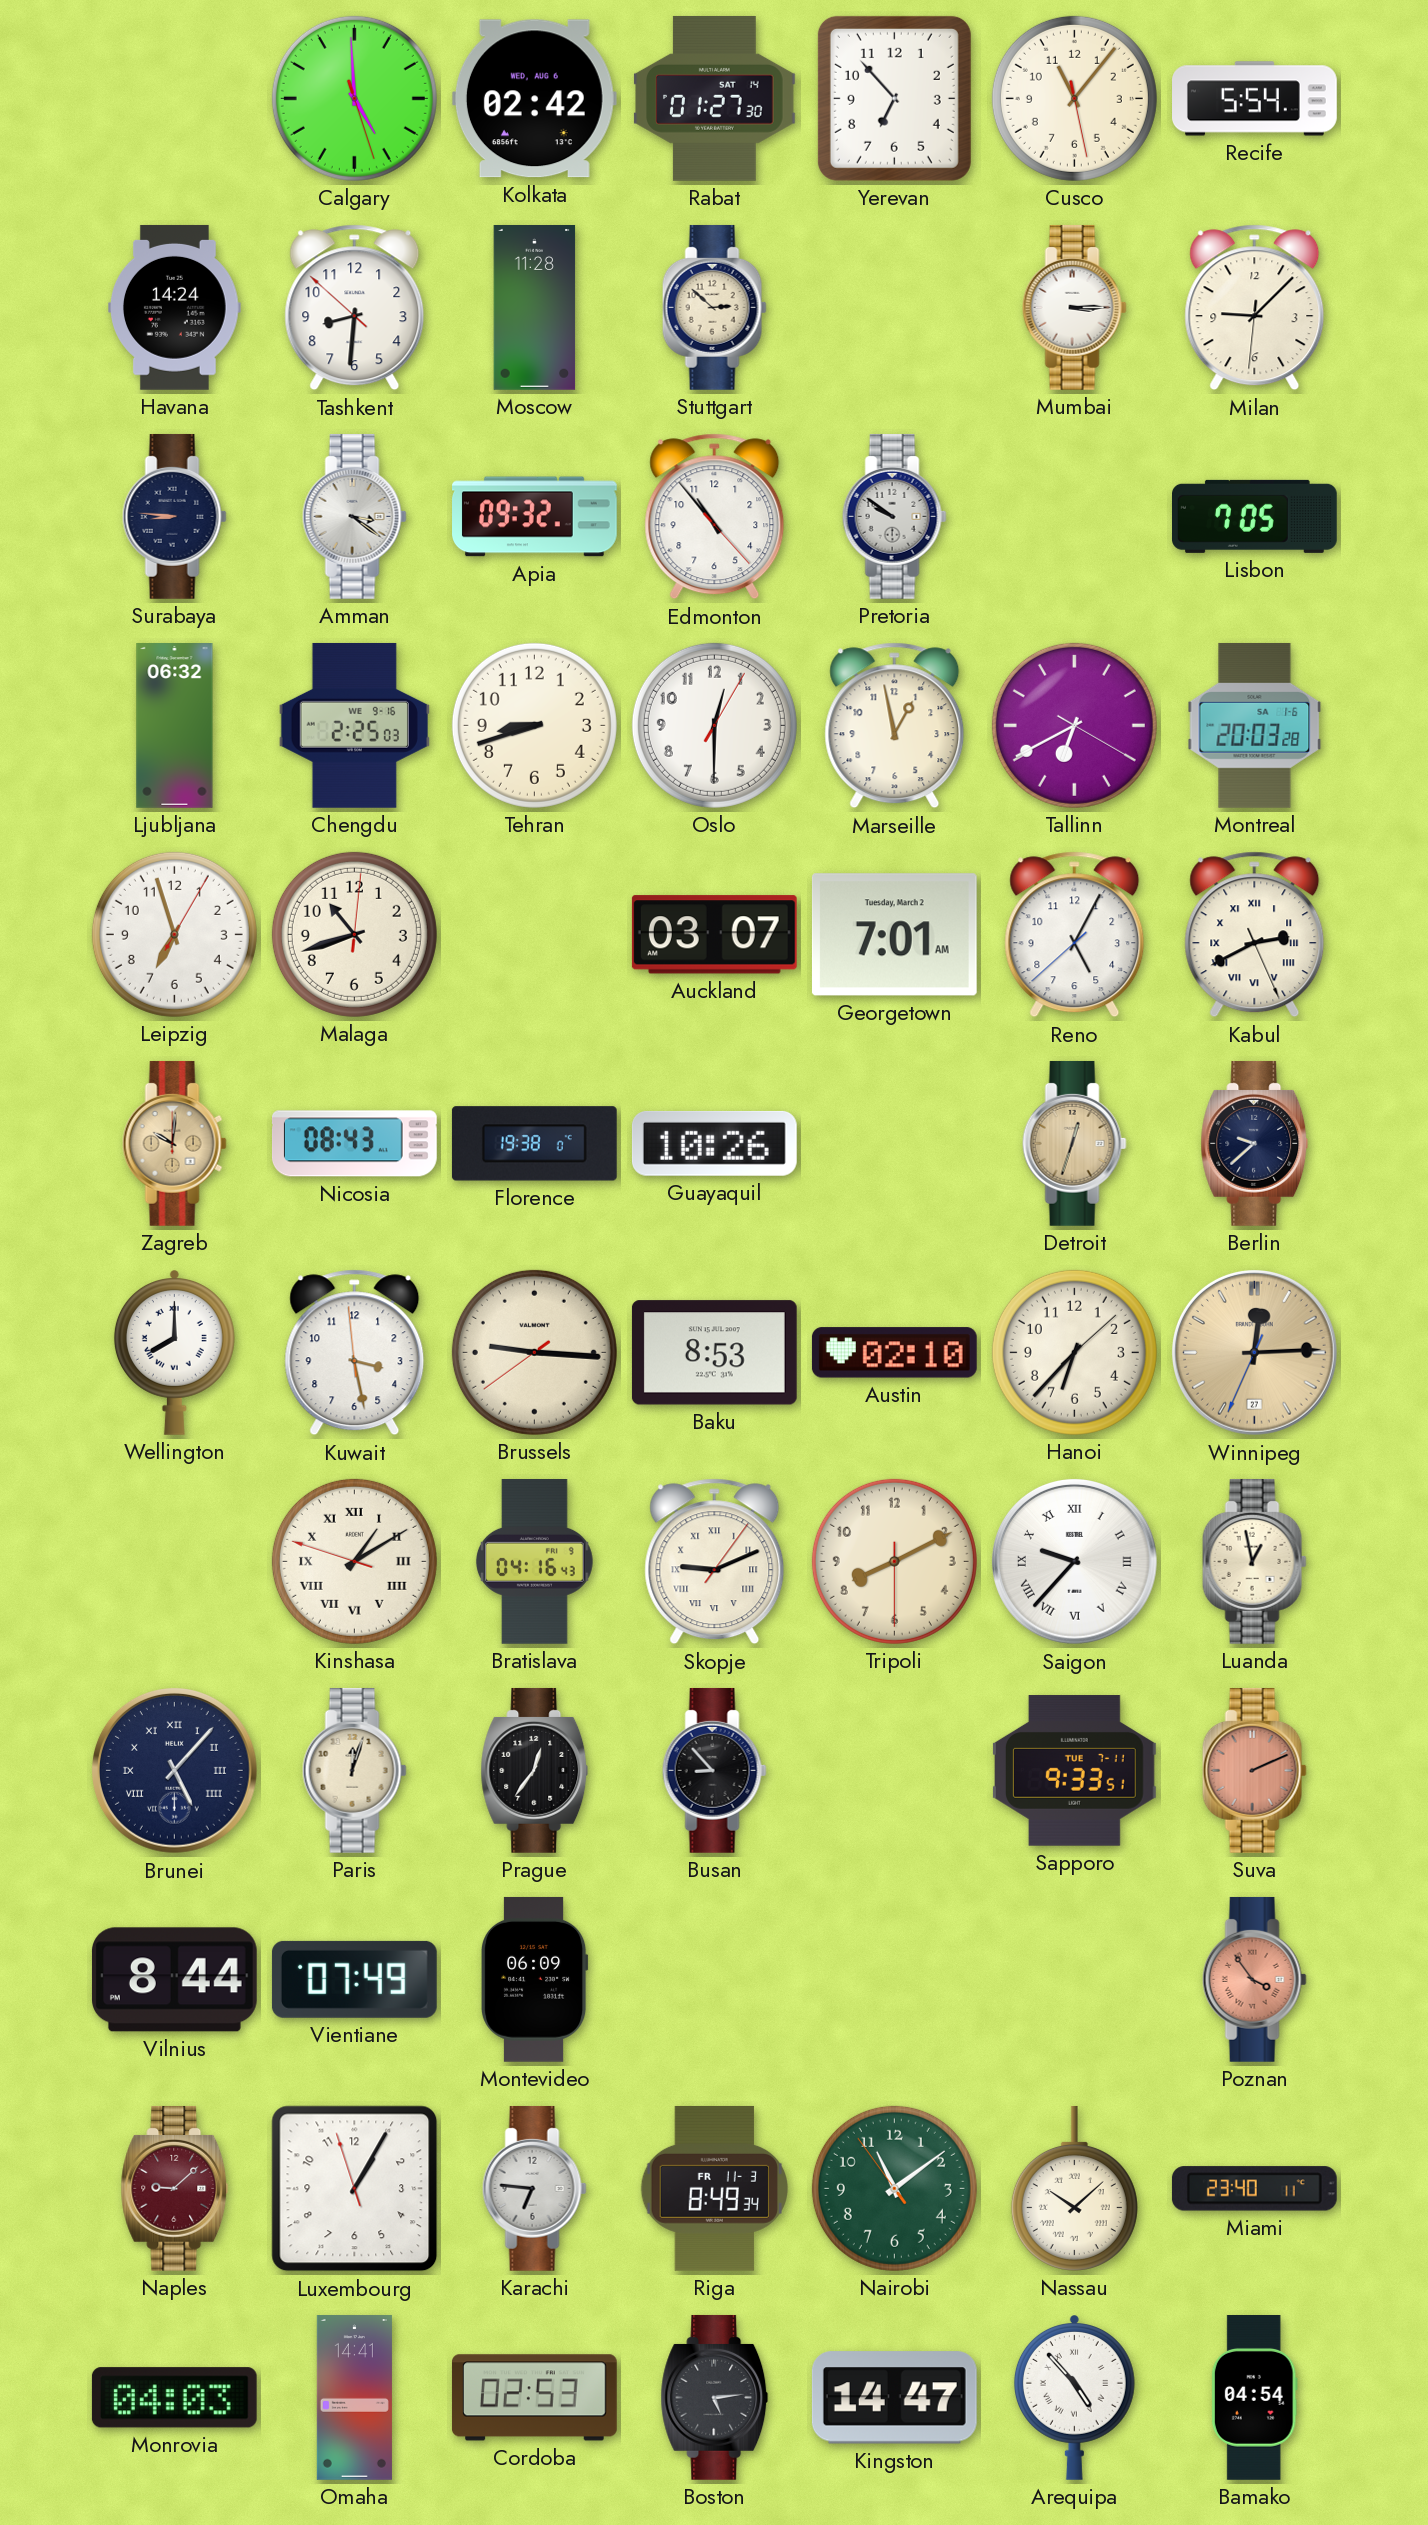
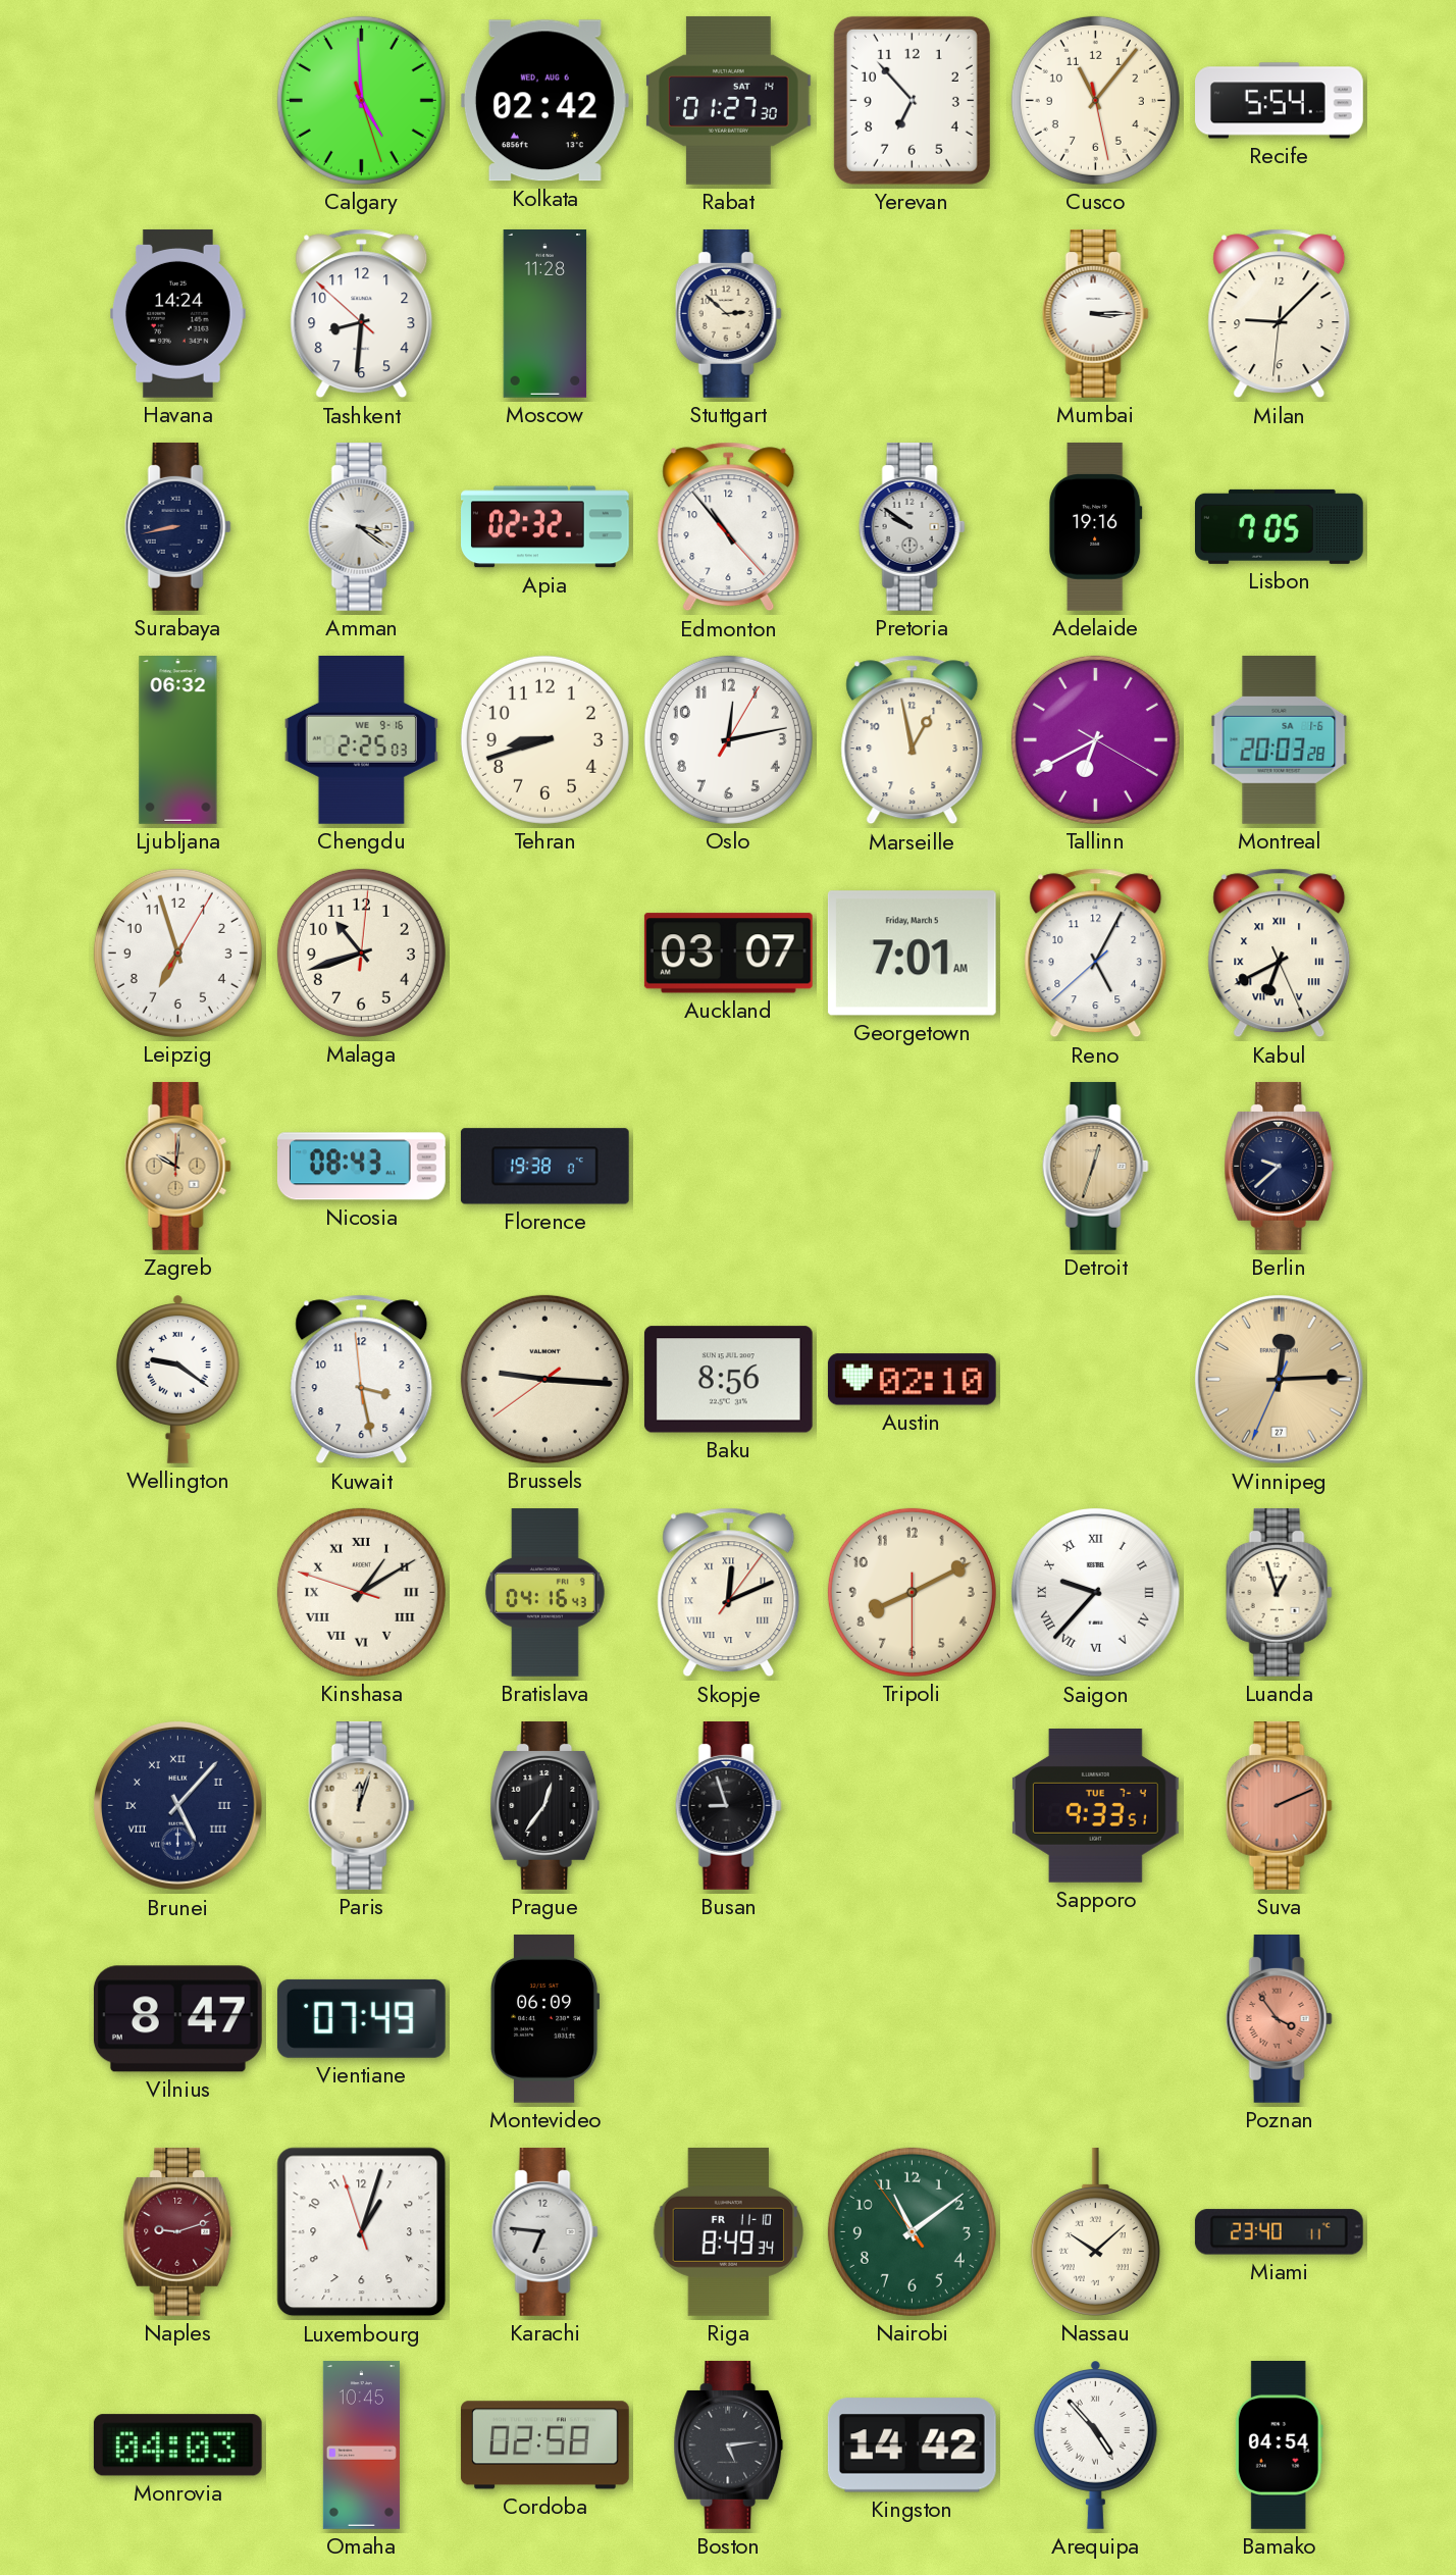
Surabaya: 8:46 -> 8:43
Apia: 09:32 -> 02:32
Adelaide: none -> 19:16
Oslo: 12:30 -> 12:13
Georgetown date: Tuesday, March 2 -> Friday, March 5
Kabul: 2:40 -> 6:40
Guayaquil: 10:26 -> none
Wellington: 8:00 -> 9:21
Baku: 8:53 -> 8:56
Hanoi: 6:37 -> none
Skopje: 9:11 -> 12:11
Luanda: 12:58 -> 12:57
Busan: 8:53 -> 8:57
Sapporo date: TUE 7-11 -> TUE 7-4
Vilnius: 8:44 -> 8:47
Naples: 9:08 -> 9:12
Luxembourg: 1:04 -> 1:02
Riga date: FR 11-3 -> FR 11-10
Omaha: 14:41 -> 10:45
Cordoba: 02:53 -> 02:58
Kingston: 14:47 -> 14:42
